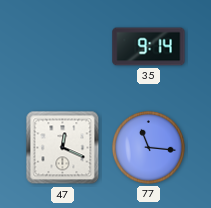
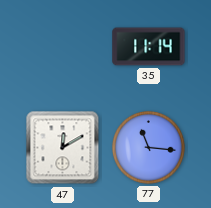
35: 9:14 -> 11:14
47: 12:19 -> 12:10
